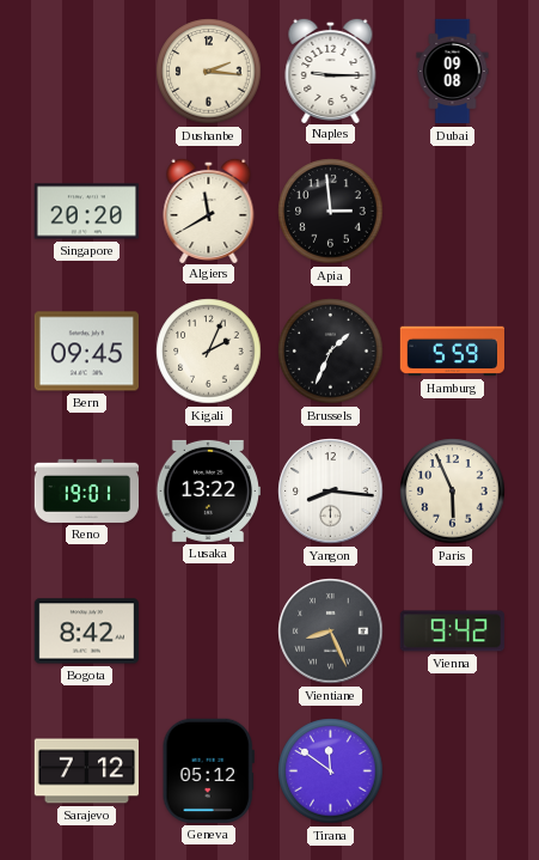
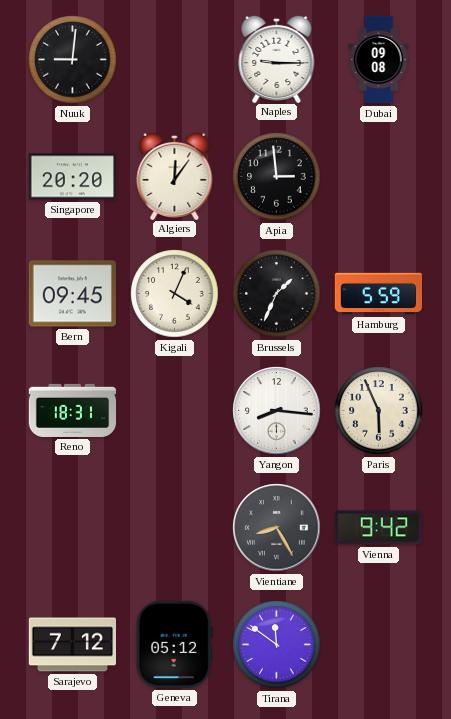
Nuuk: none -> 9:01
Dushanbe: 2:16 -> none
Algiers: 11:40 -> 12:06
Kigali: 2:04 -> 4:04
Reno: 19:01 -> 18:31
Lusaka: 13:22 -> none
Bogota: 8:42 -> none
Vientiane: 8:26 -> 8:25
